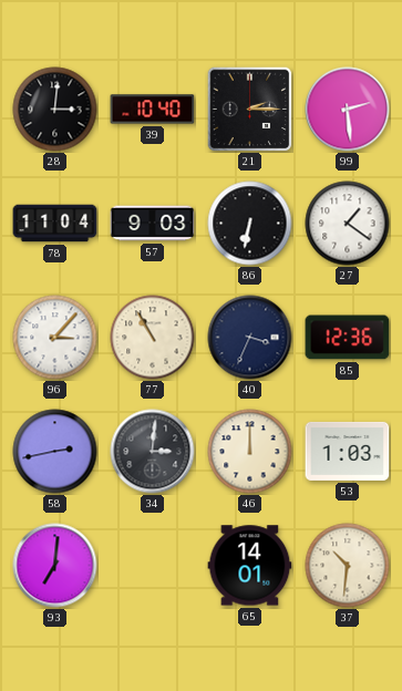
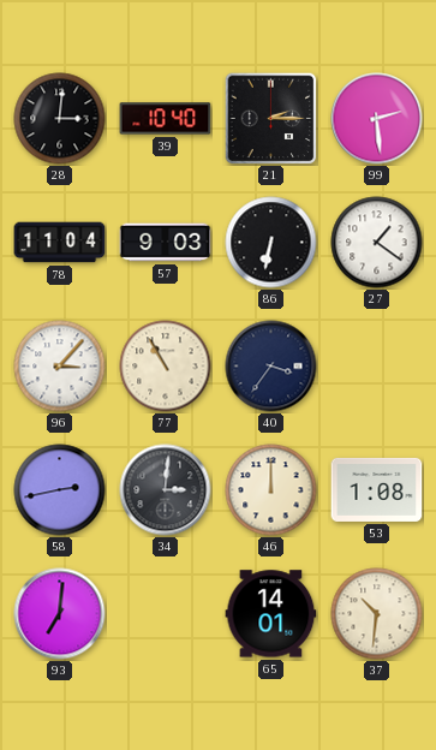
40: 3:34 -> 3:36
85: 12:36 -> none
53: 1:03 -> 1:08
